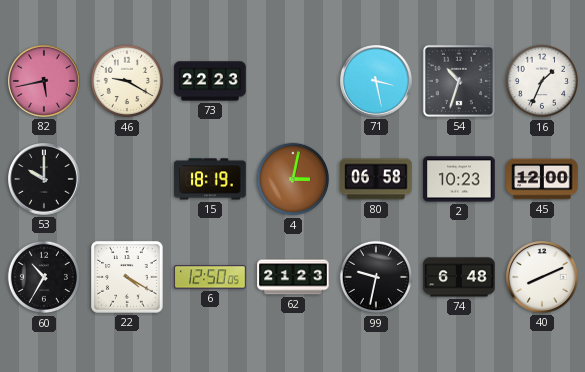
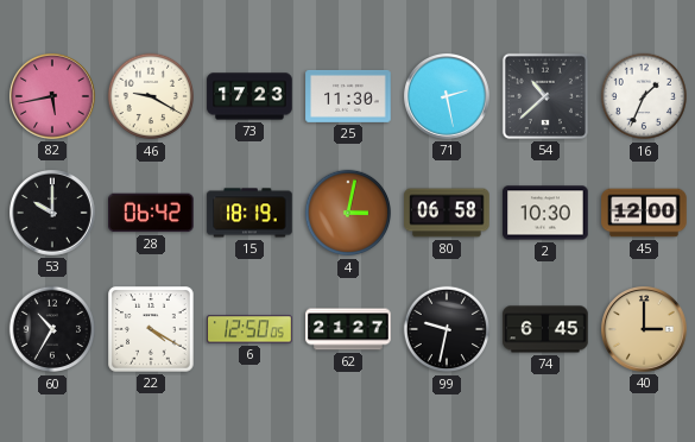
73: 22:23 -> 17:23
25: none -> 11:30
71: 3:28 -> 2:28
54: 10:33 -> 10:38
28: none -> 06:42
2: 10:23 -> 10:30
62: 21:23 -> 21:27
74: 6:48 -> 6:45
40: 8:11 -> 3:00
40 dial: white -> champagne
